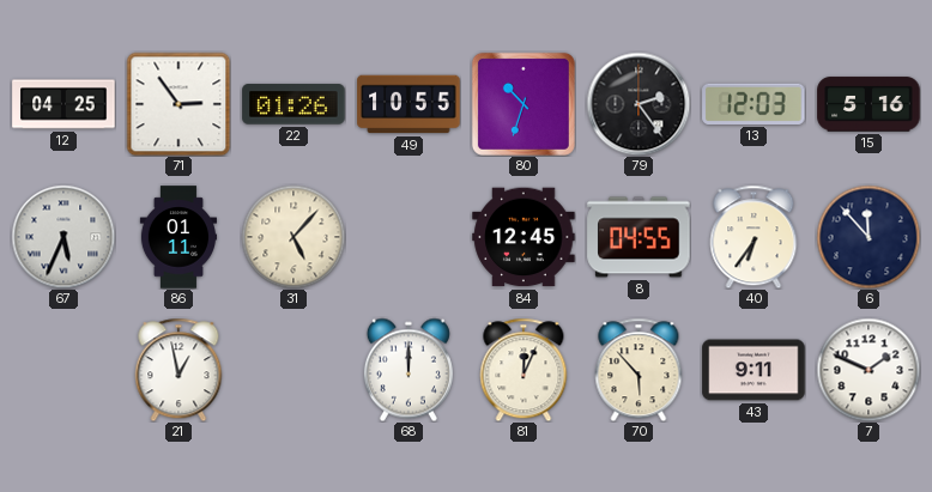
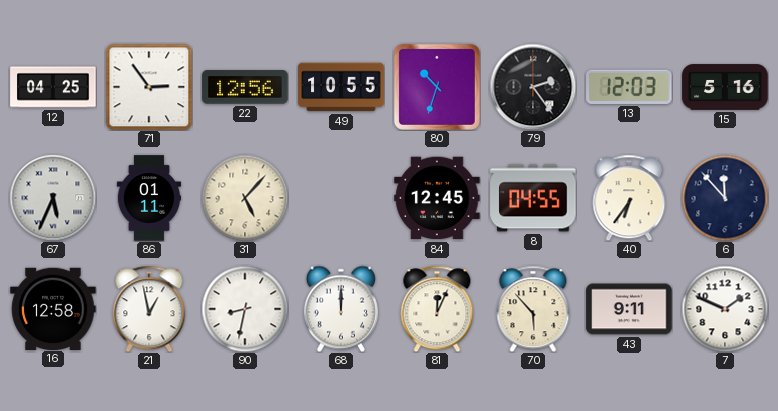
22: 01:26 -> 12:56
16: none -> 12:58
90: none -> 8:32
